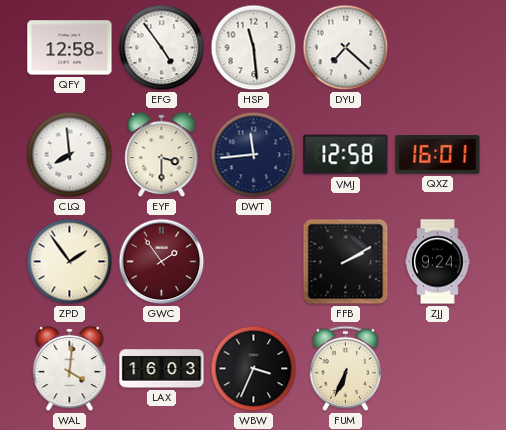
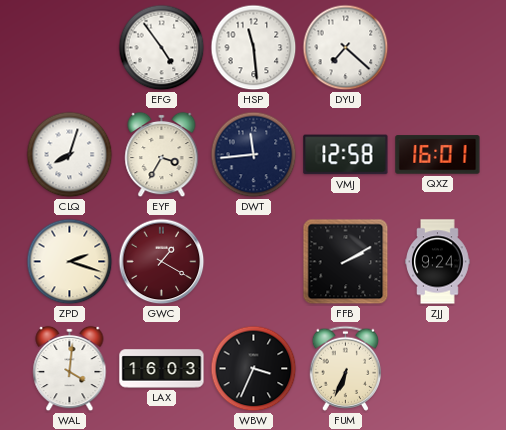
QFY: 12:58 -> none
CLQ: 7:59 -> 8:03
EYF: 3:30 -> 3:35
ZPD: 1:54 -> 2:18
GWC: 1:54 -> 1:20
